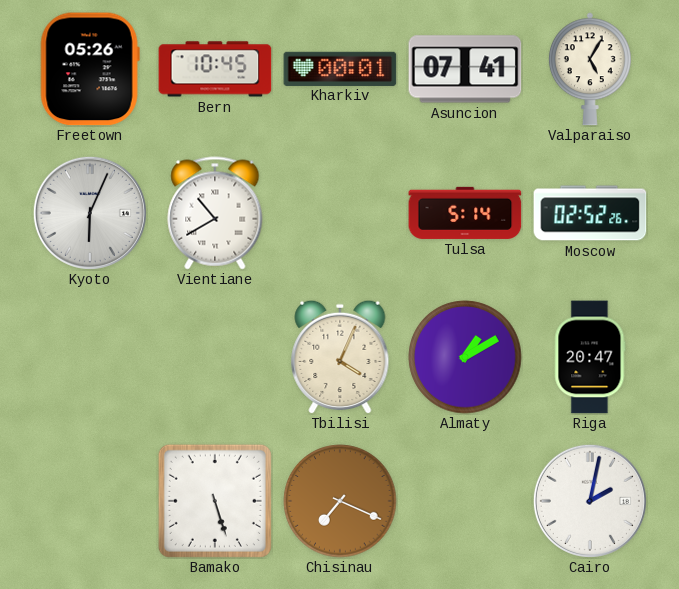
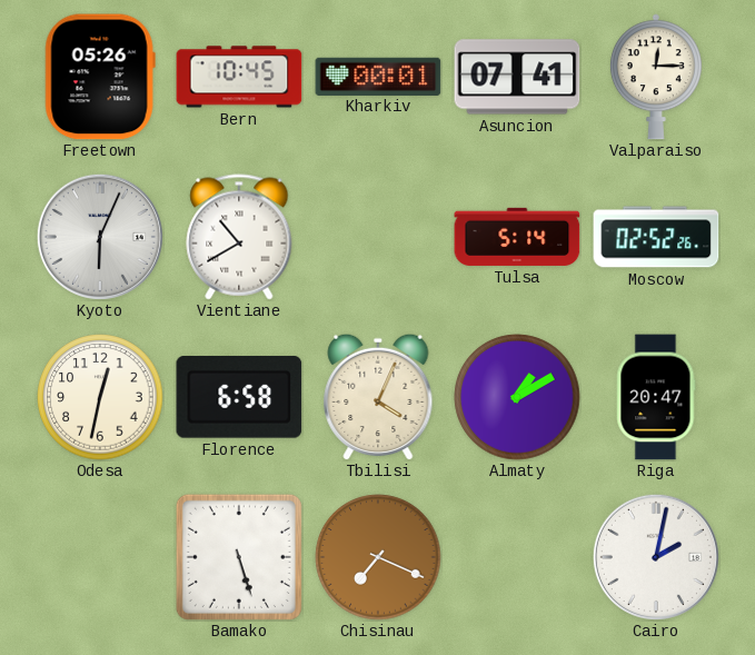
Valparaiso: 5:05 -> 12:15
Odesa: none -> 12:32
Florence: none -> 6:58
